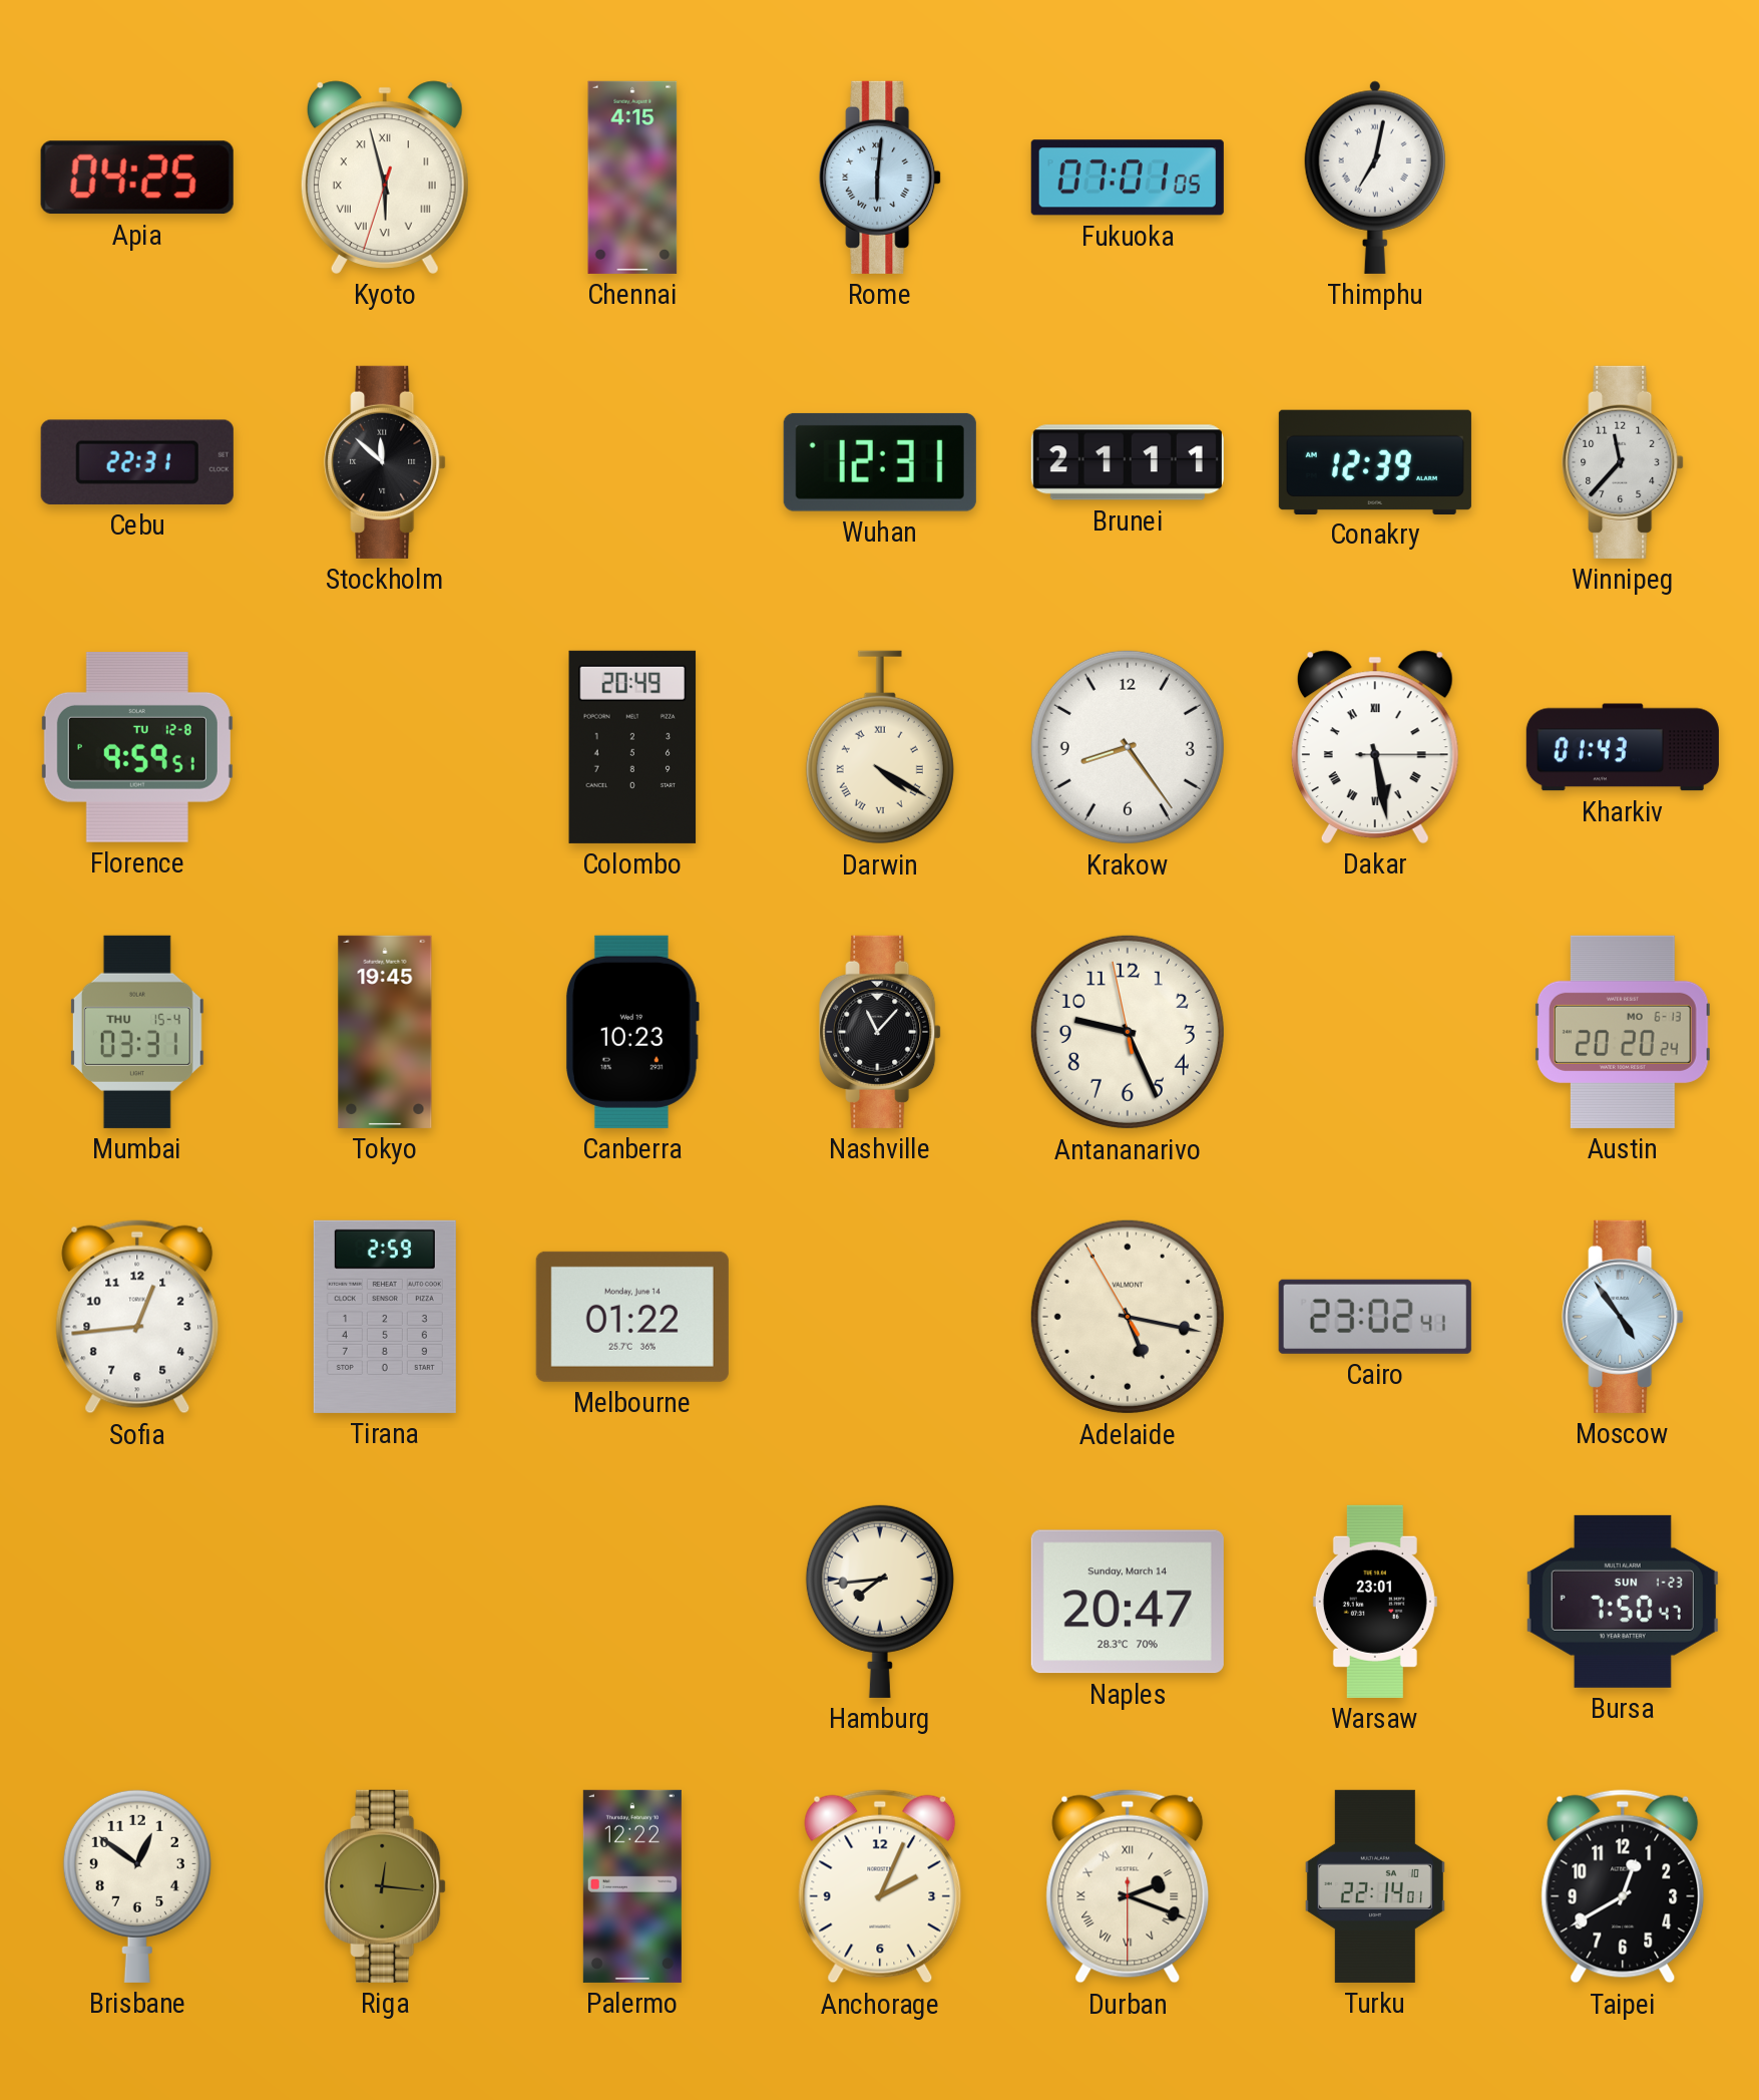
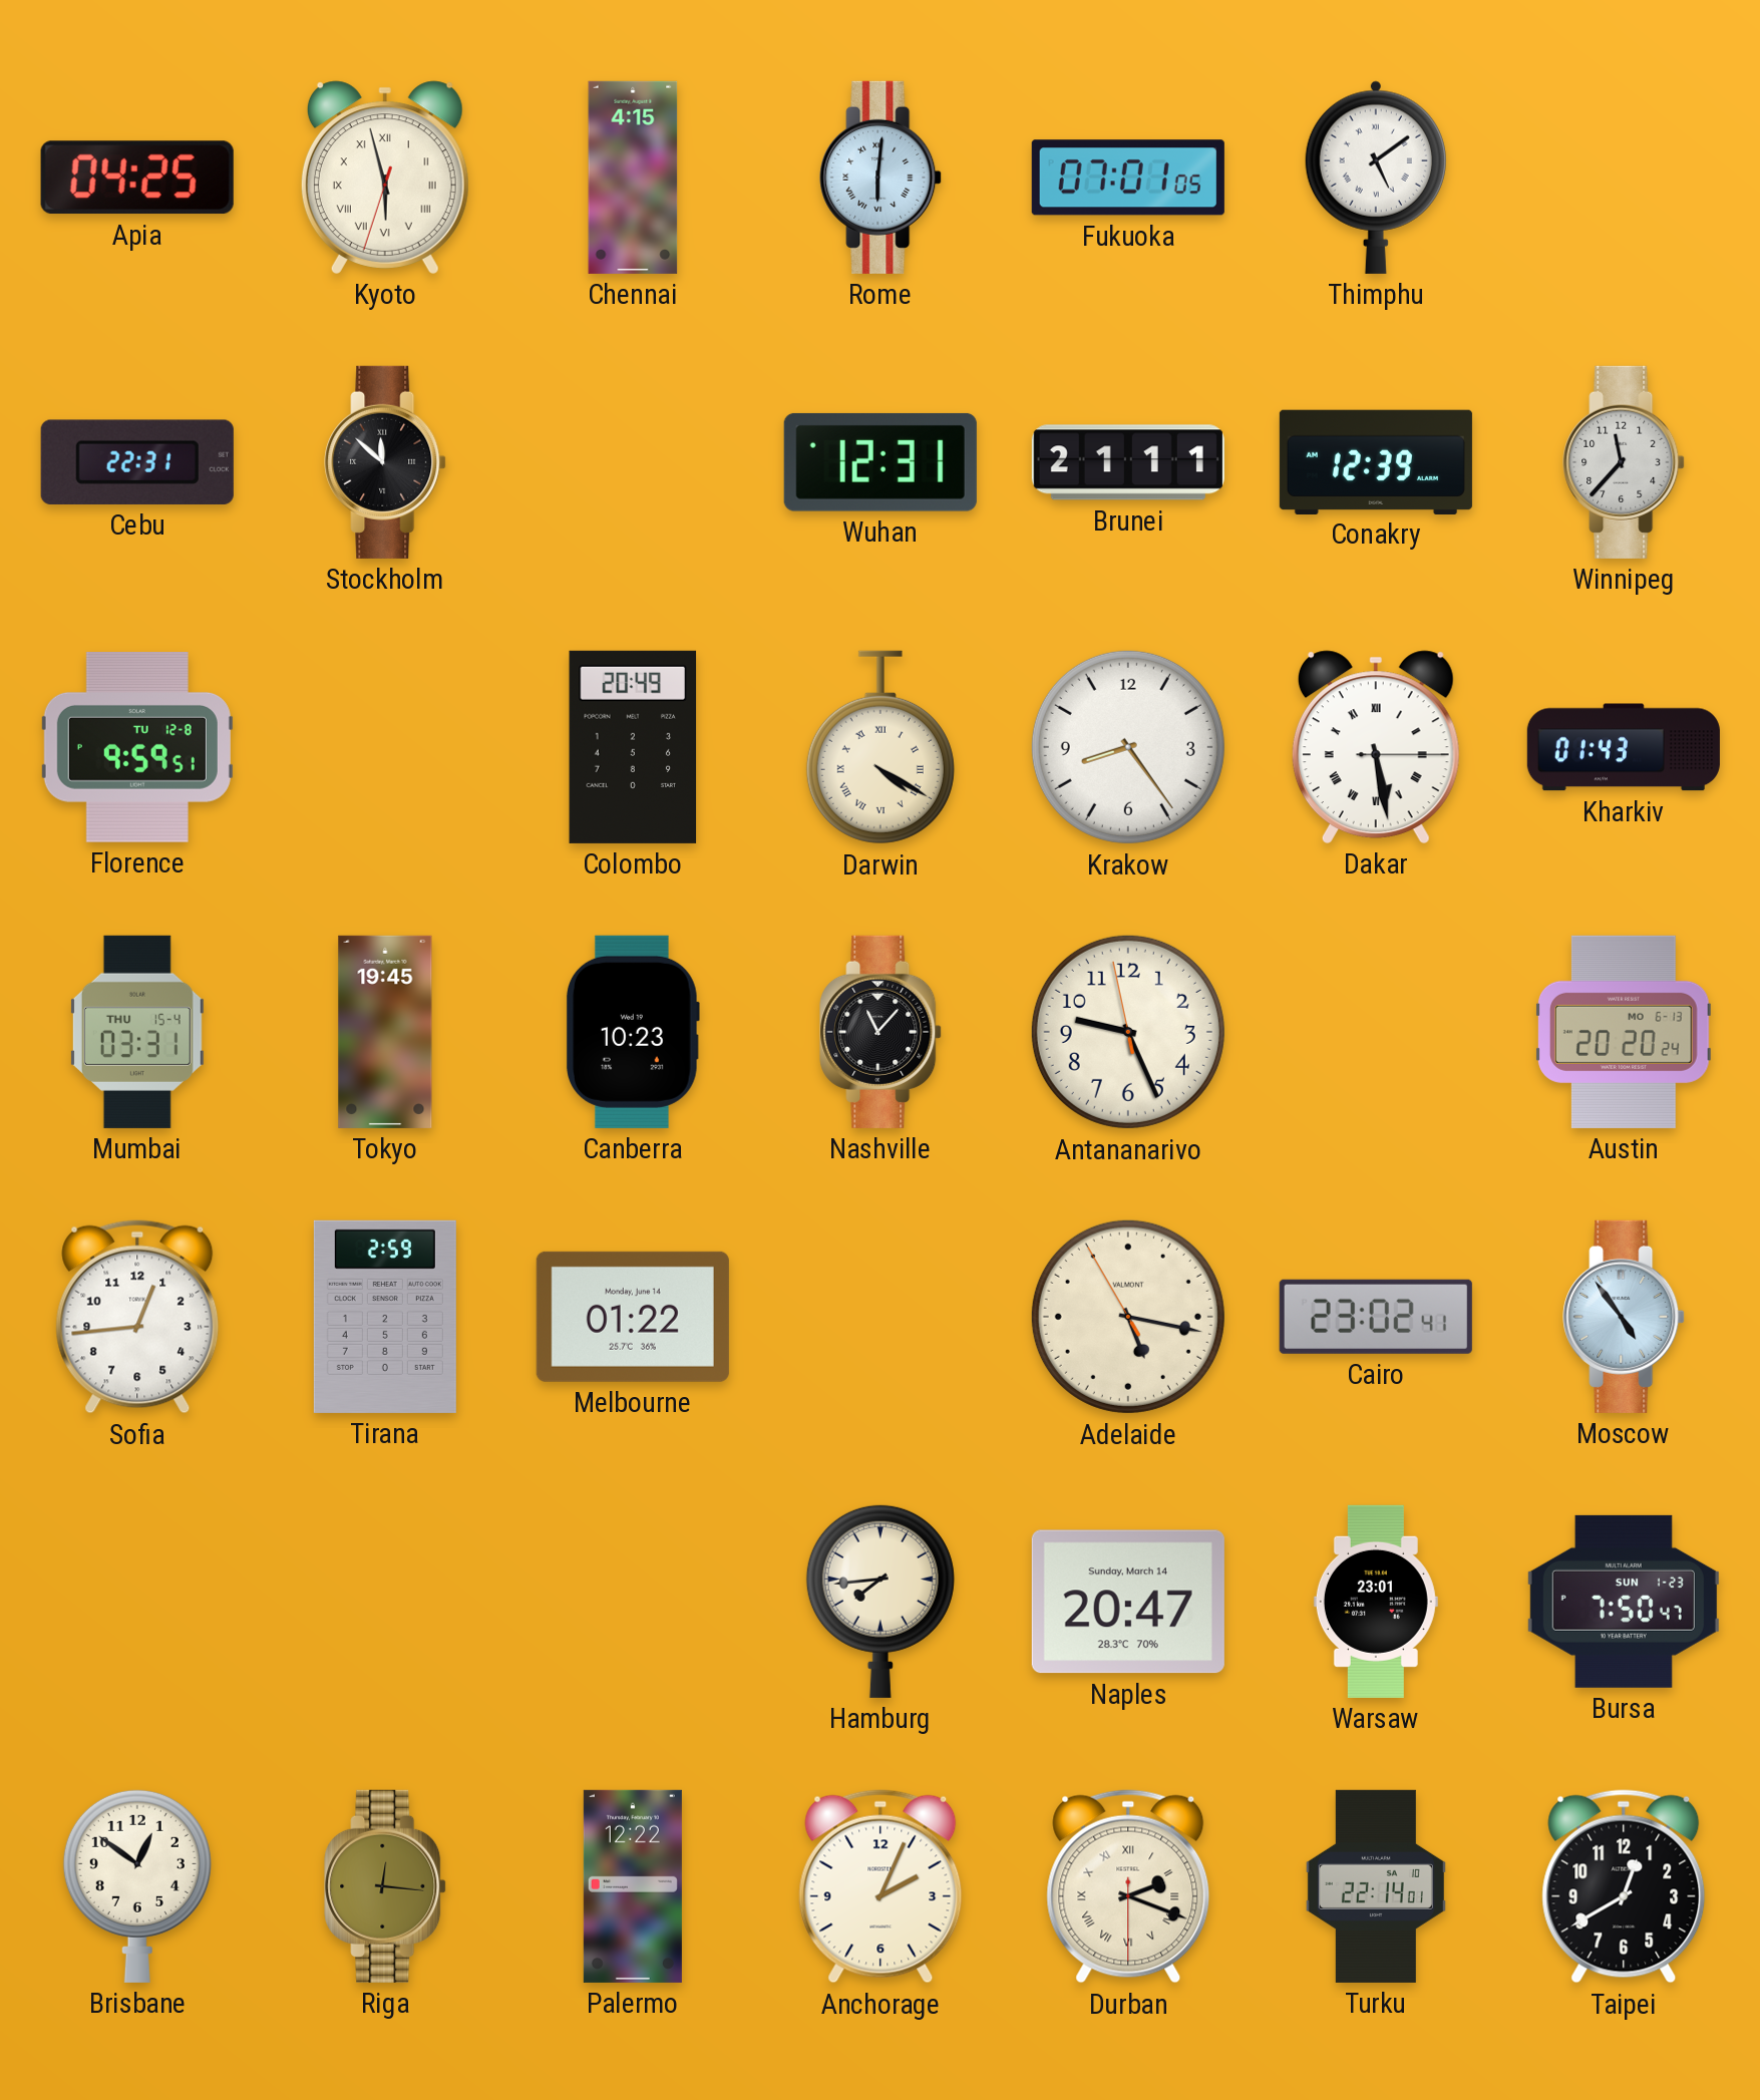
Thimphu: 7:02 -> 5:09
